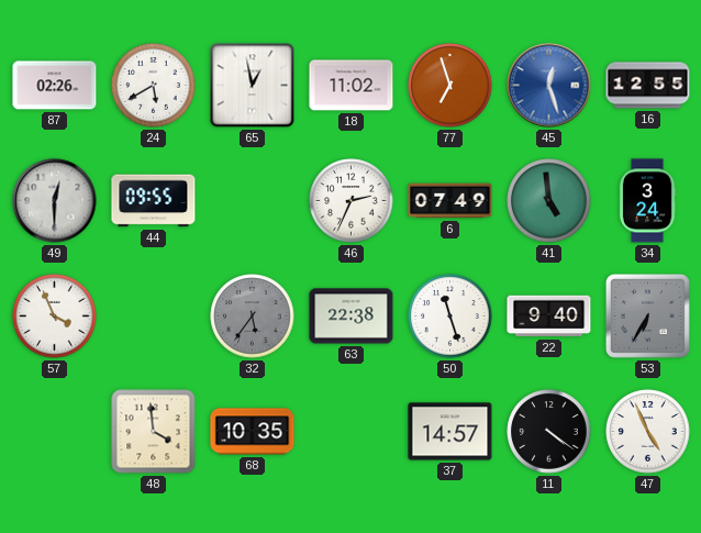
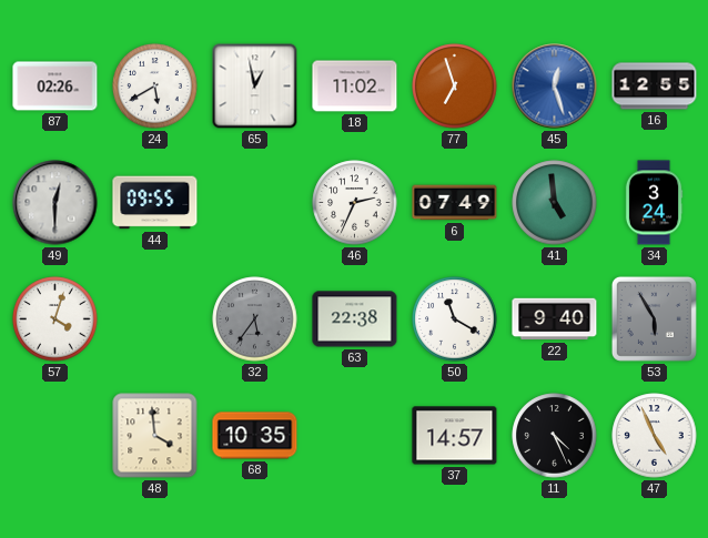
57: 3:56 -> 4:03
50: 11:27 -> 11:20
53: 6:35 -> 5:55
11: 4:21 -> 4:26
